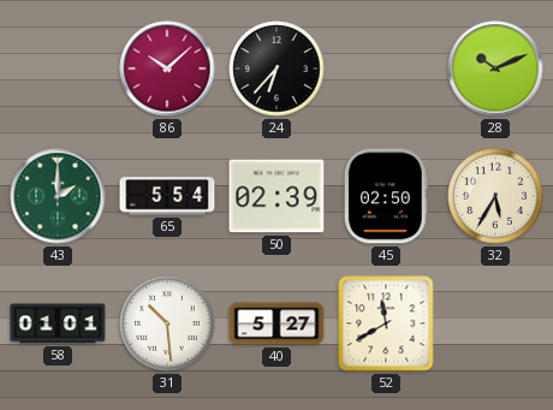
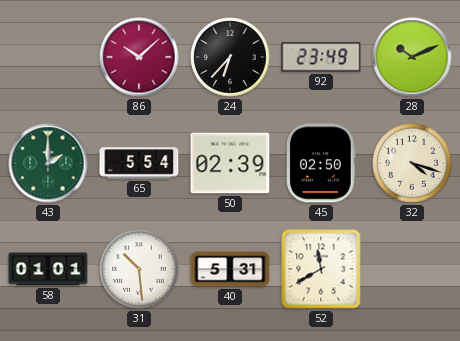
92: none -> 23:49
32: 5:35 -> 4:18
40: 5:27 -> 5:31
